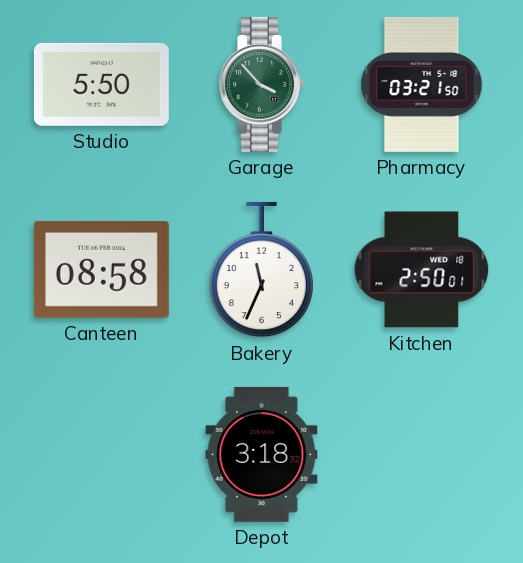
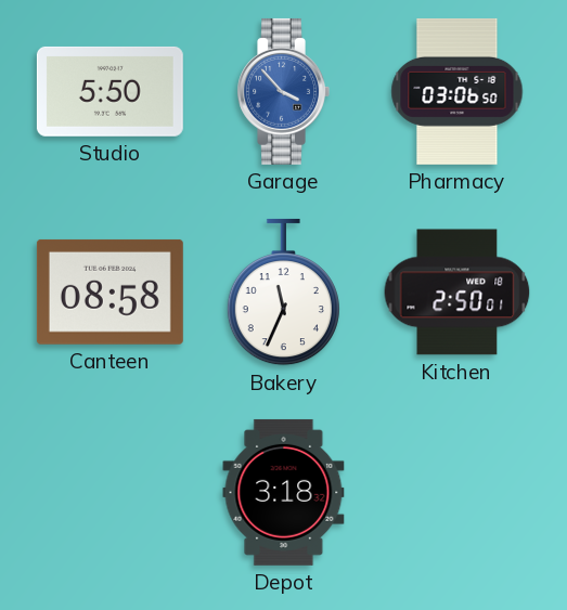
Garage dial: green -> blue
Pharmacy: 03:21 -> 03:06
